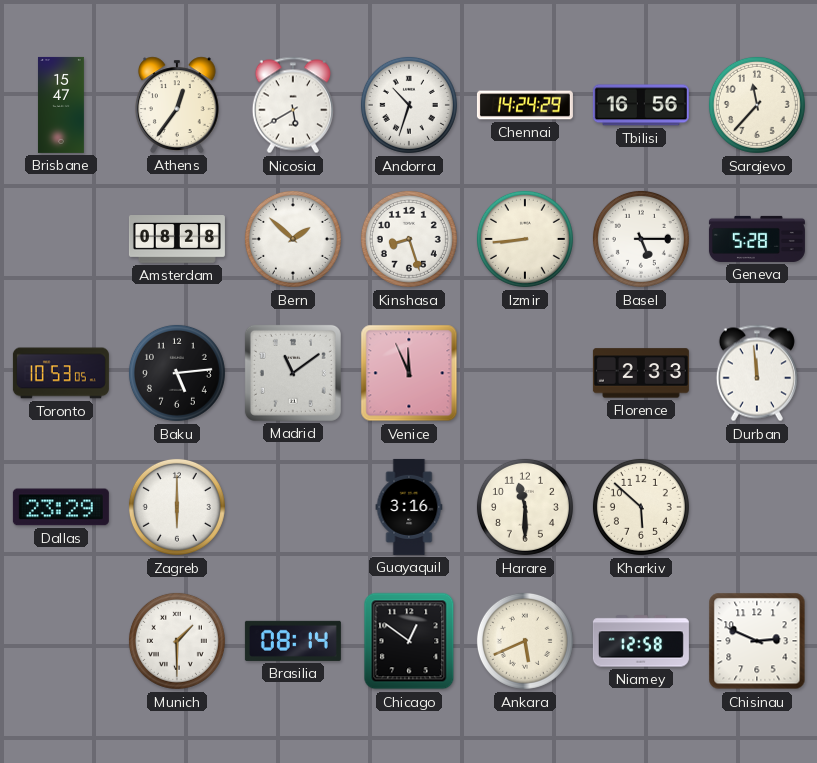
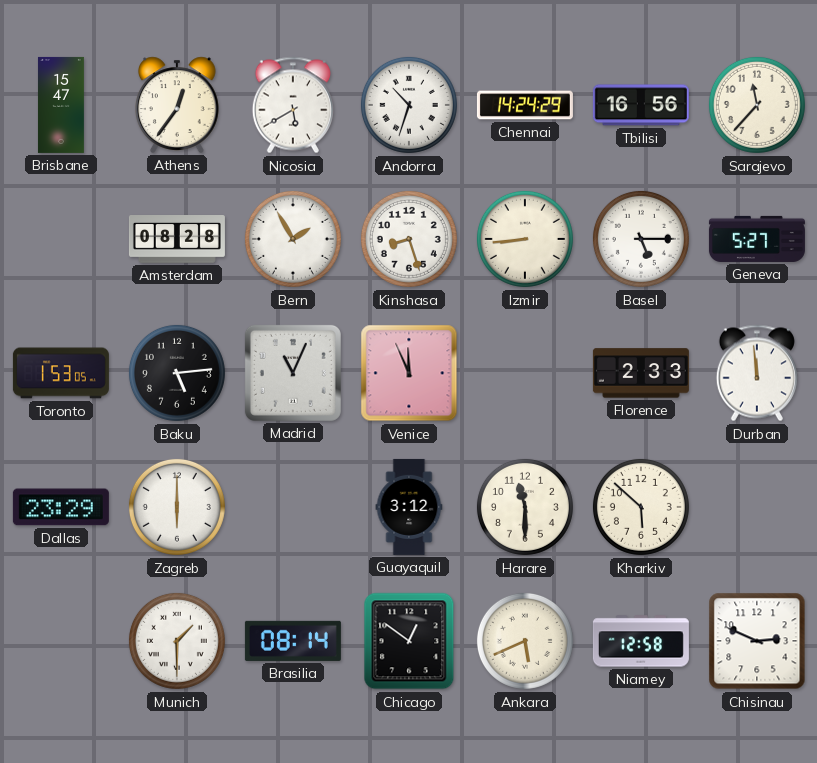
Bern: 1:52 -> 1:55
Geneva: 5:28 -> 5:27
Toronto: 10:53 -> 1:53
Madrid: 11:09 -> 11:04
Guayaquil: 3:16 -> 3:12
